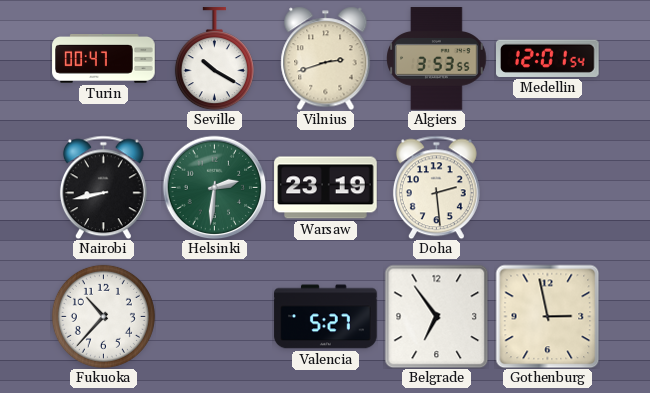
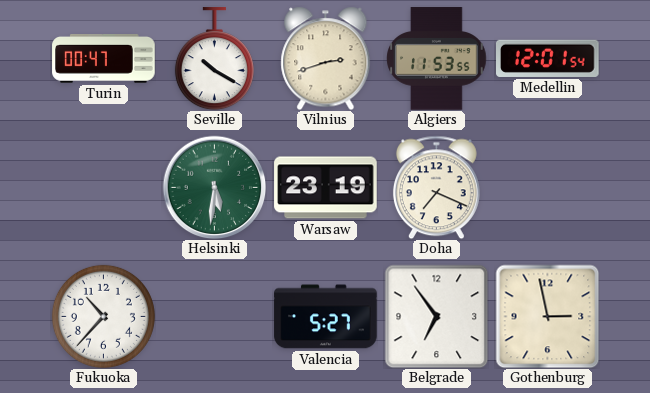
Algiers: 3:53 -> 11:53
Nairobi: 8:43 -> none
Helsinki: 2:31 -> 5:31
Doha: 2:29 -> 7:19
